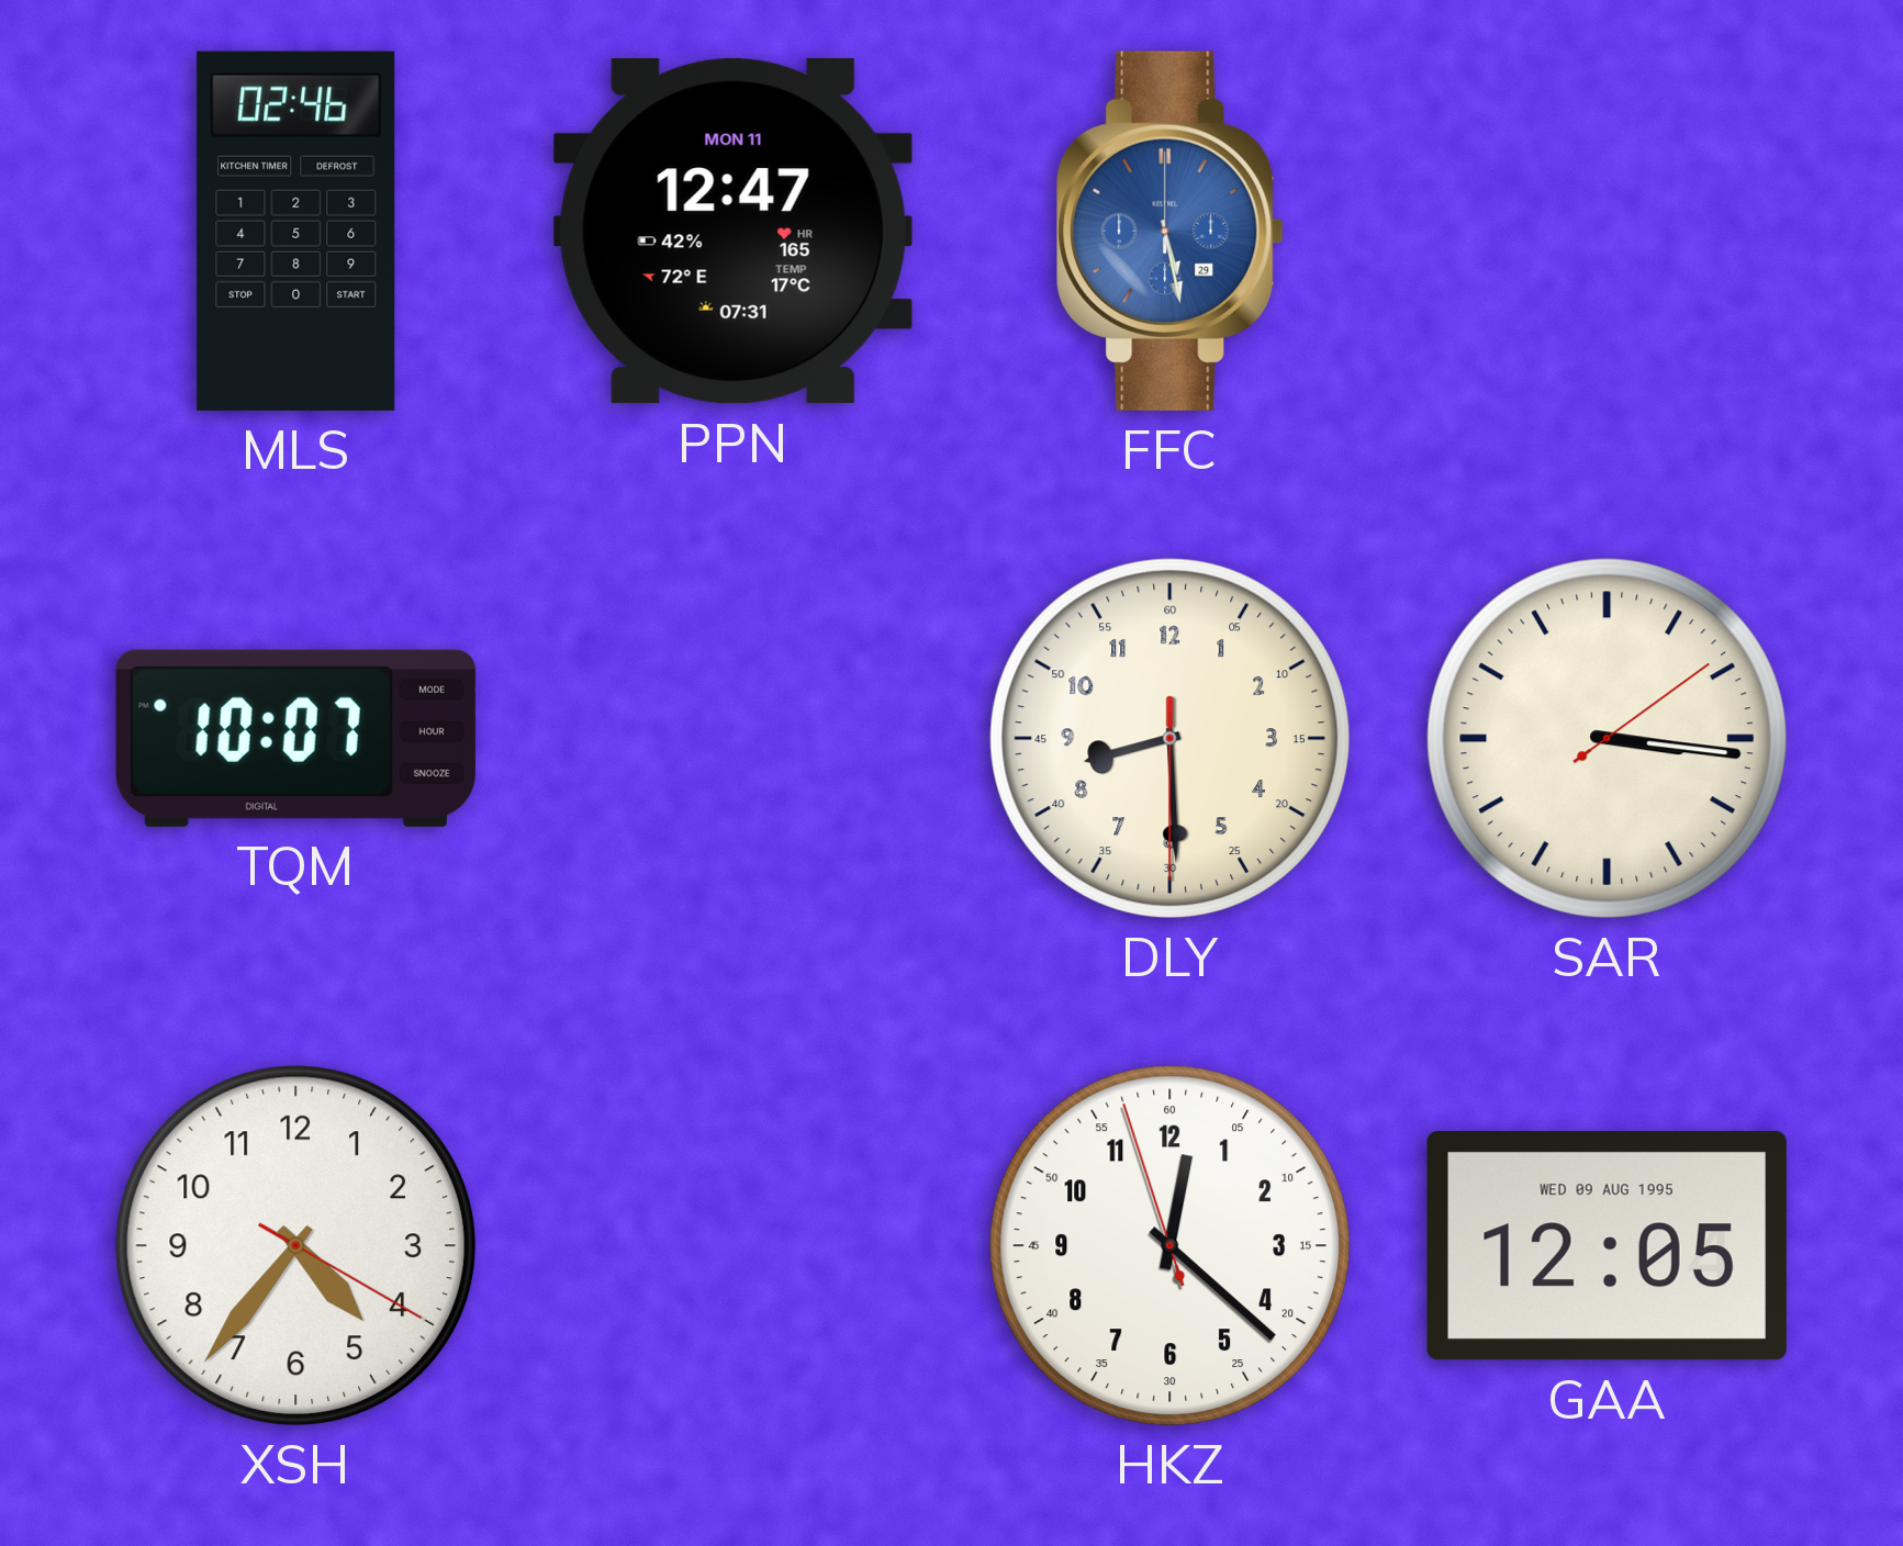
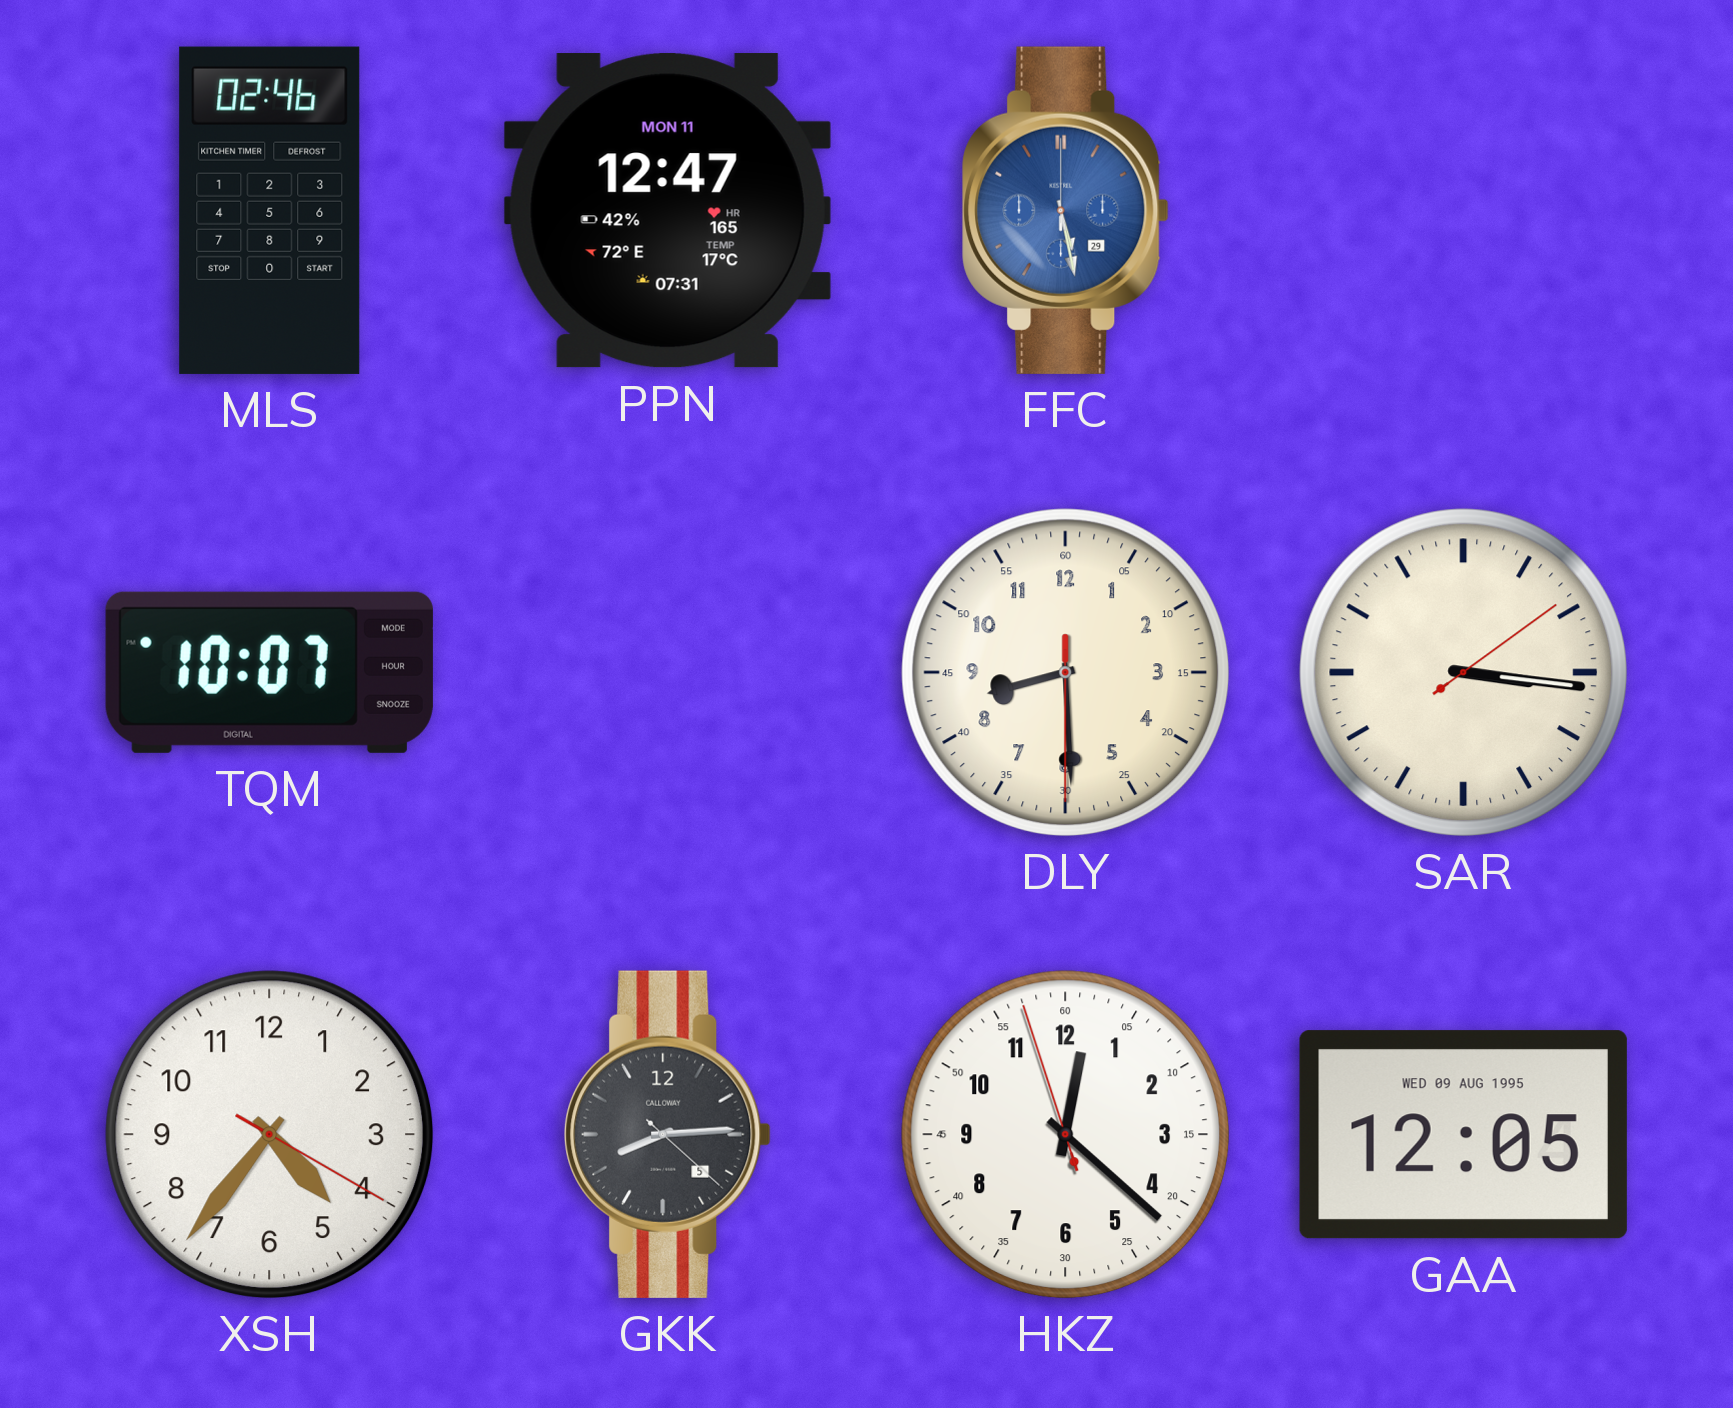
GKK: none -> 8:14
